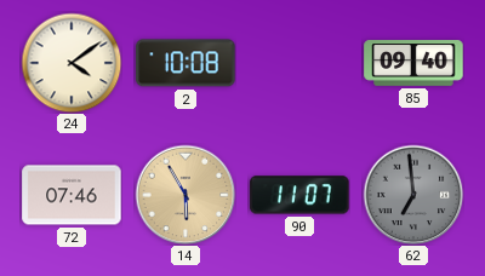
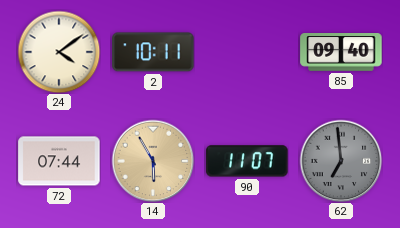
2: 10:08 -> 10:11
72: 07:46 -> 07:44
